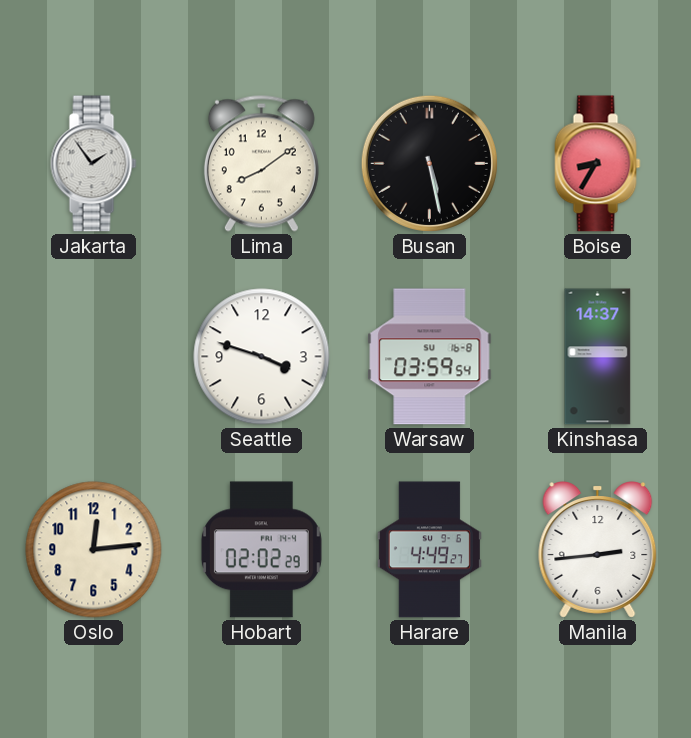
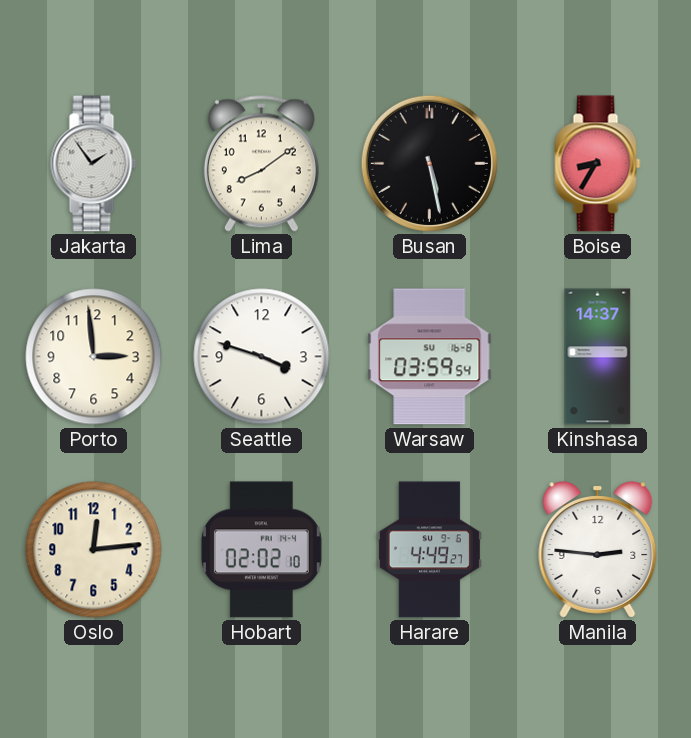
Porto: none -> 2:59
Hobart: 02:02:29 -> 02:02:10
Manila: 2:44 -> 2:46
